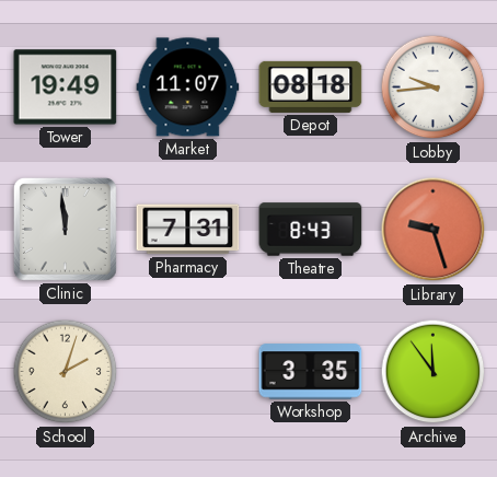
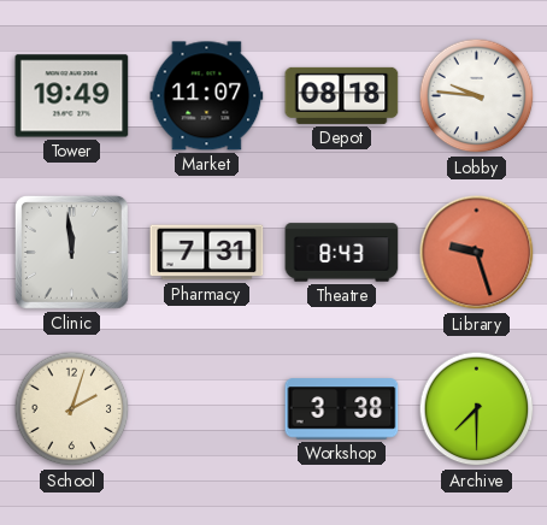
Lobby: 9:44 -> 9:46
Workshop: 3:35 -> 3:38
Archive: 11:54 -> 7:30
